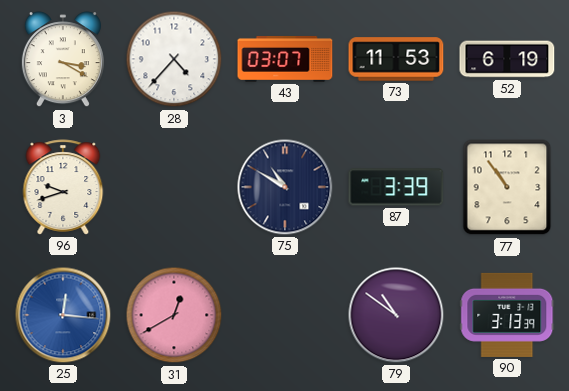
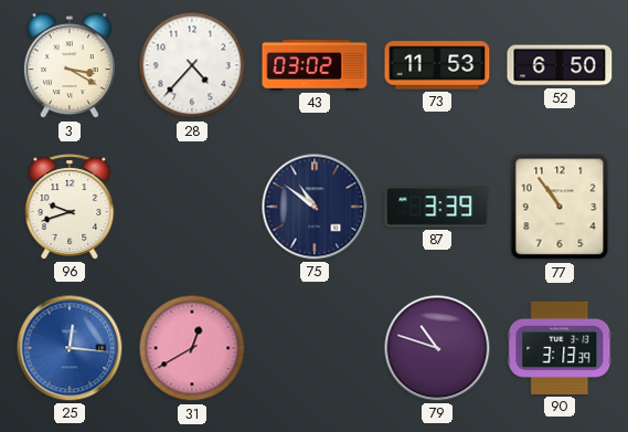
43: 03:07 -> 03:02
52: 6:19 -> 6:50
75: 10:50 -> 10:51
79: 10:51 -> 10:48
